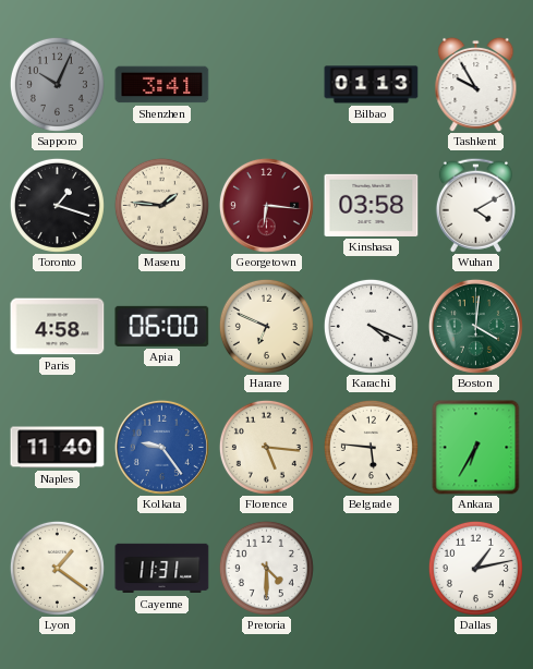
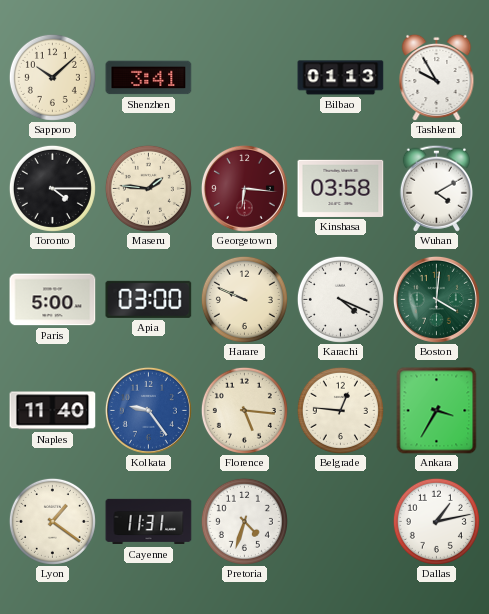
Sapporo: 10:04 -> 10:08
Sapporo dial: grey -> cream
Toronto: 1:18 -> 4:15
Paris: 4:58 -> 5:00
Apia: 06:00 -> 03:00
Harare: 6:49 -> 9:49
Belgrade: 5:46 -> 12:46
Ankara: 6:35 -> 3:35
Pretoria: 4:30 -> 4:33
